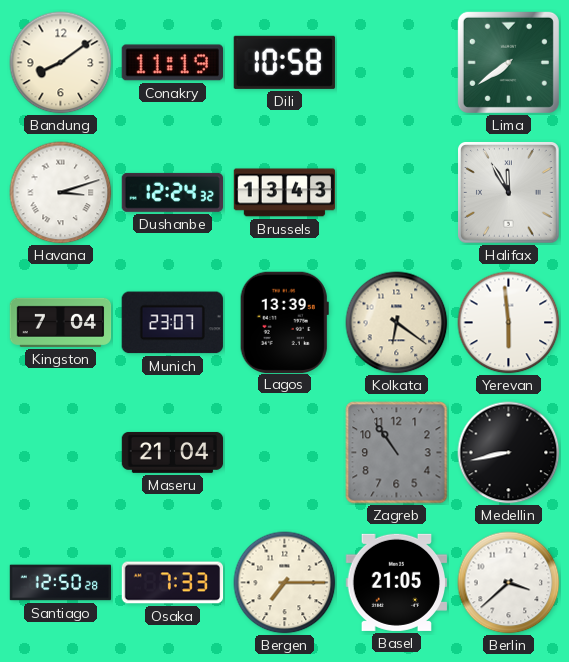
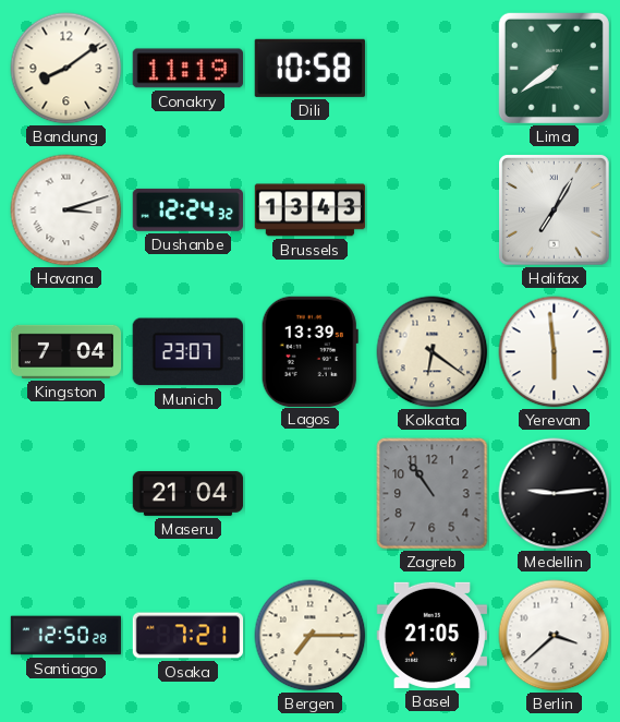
Halifax: 11:55 -> 7:05
Medellin: 8:43 -> 9:14
Osaka: 7:33 -> 7:21
